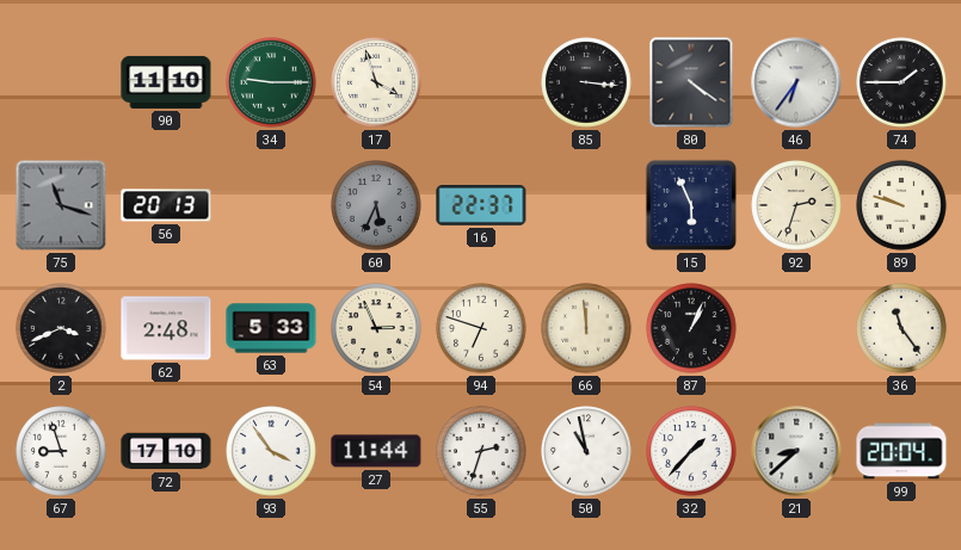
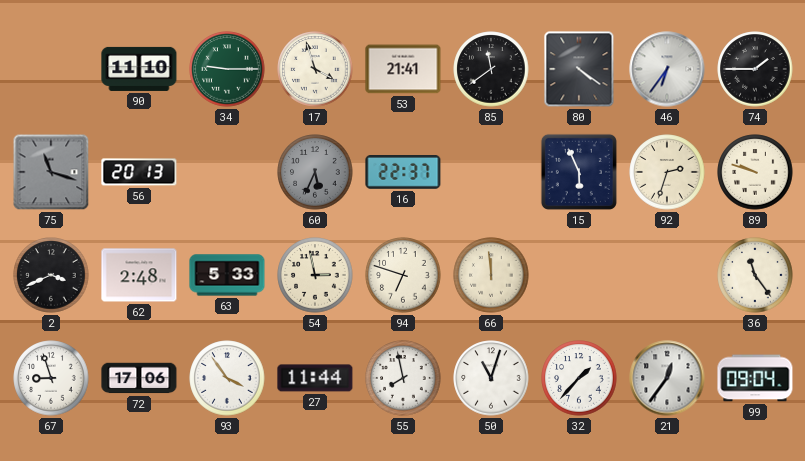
53: none -> 21:41
85: 3:16 -> 11:39
54: 2:56 -> 2:58
87: 1:04 -> none
72: 17:10 -> 17:06
55: 2:33 -> 7:58
50: 10:58 -> 11:03
21: 8:38 -> 12:36
99: 20:04 -> 09:04
